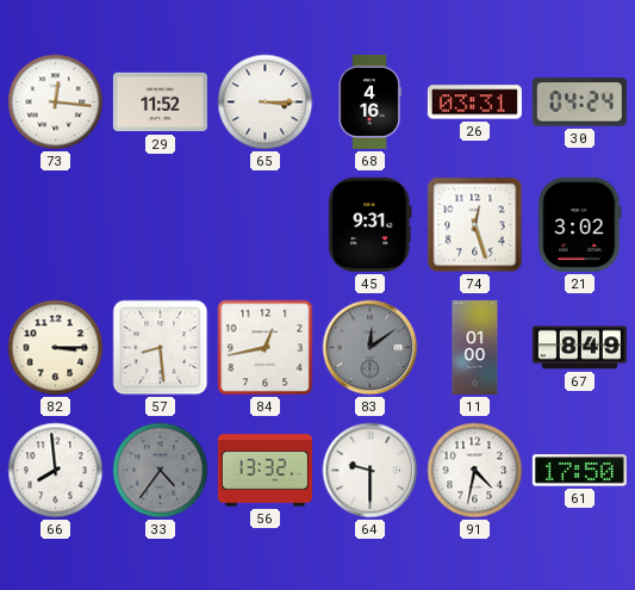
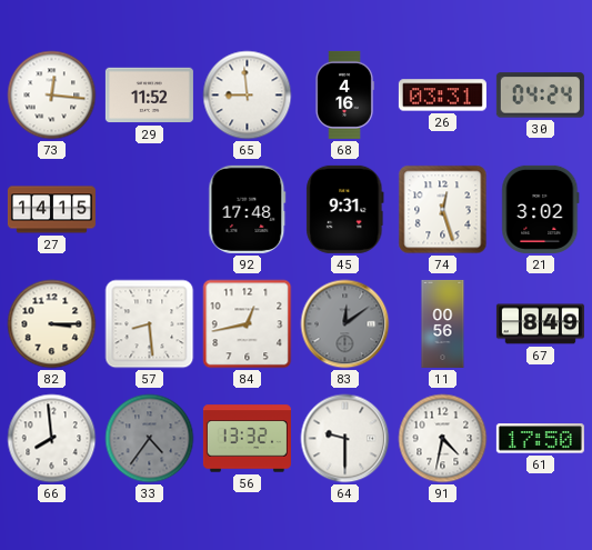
65: 3:15 -> 8:59
27: none -> 14:15
92: none -> 17:48
11: 01:00 -> 00:56
